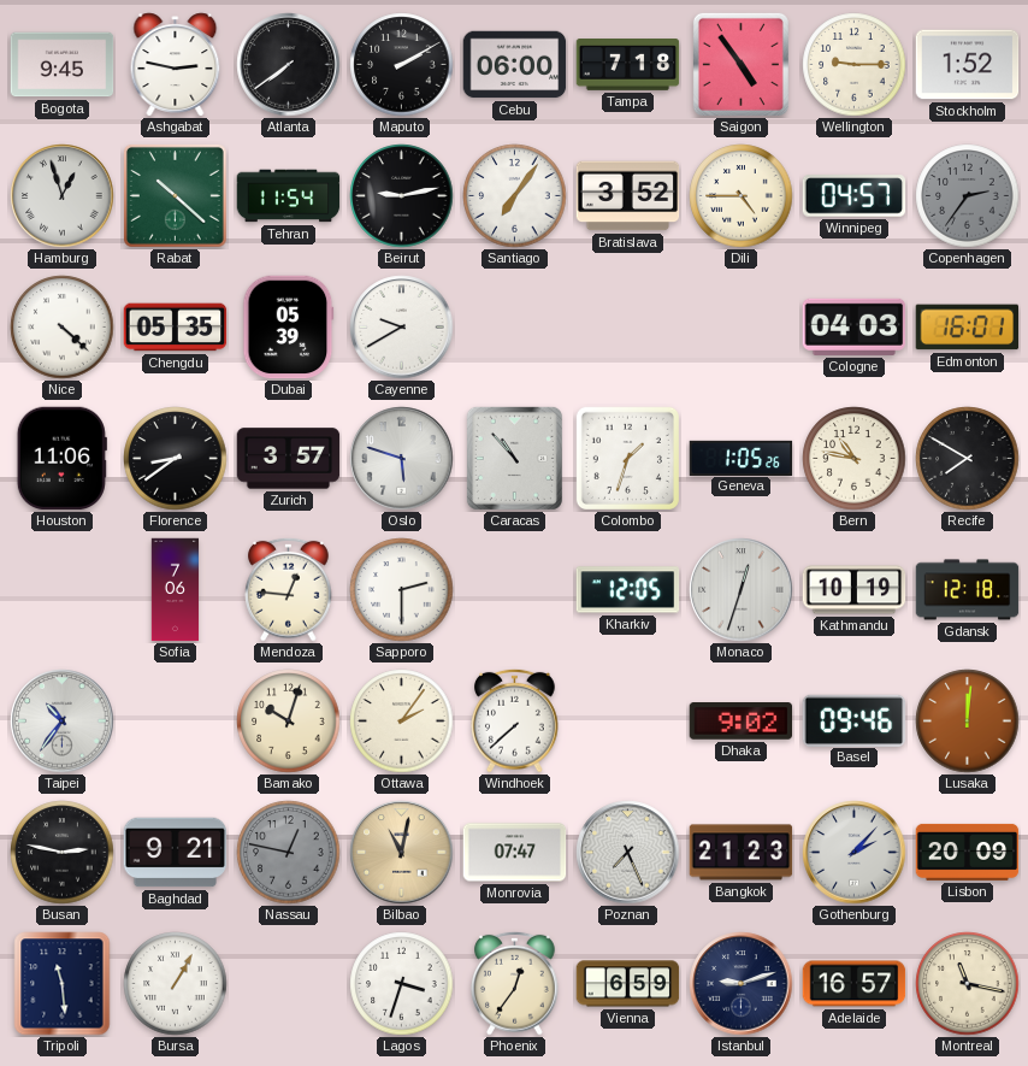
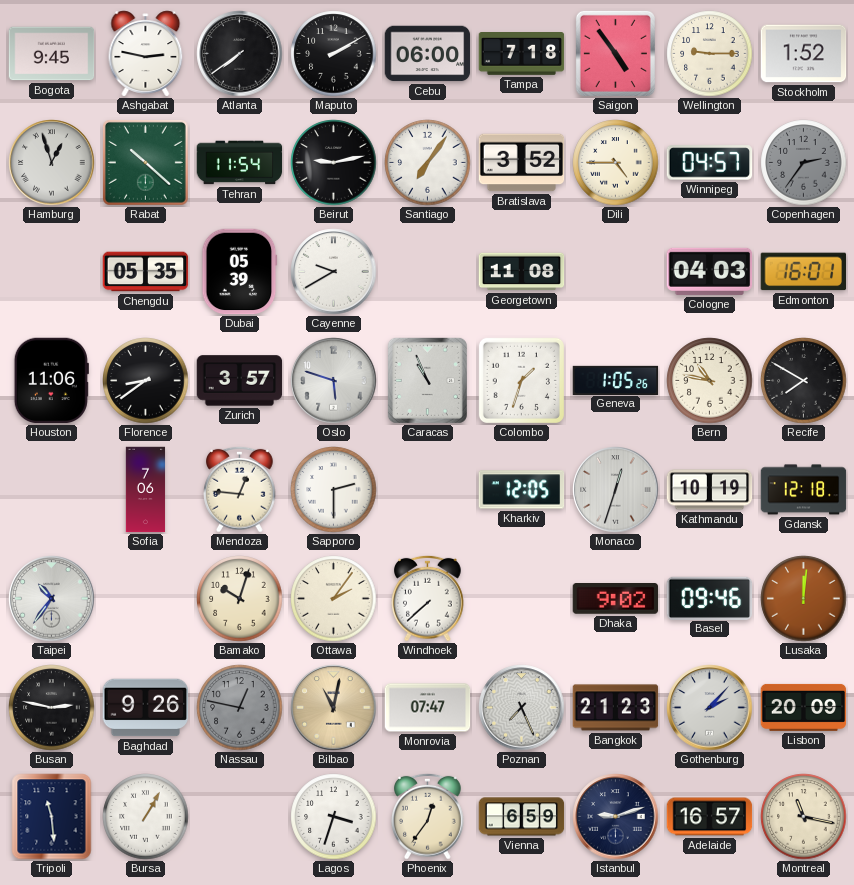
Nice: 4:22 -> none
Georgetown: none -> 11:08
Caracas: 10:53 -> 10:56
Baghdad: 9:21 -> 9:26
